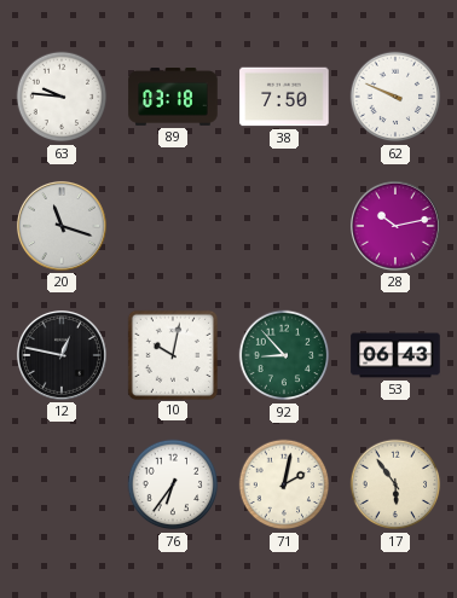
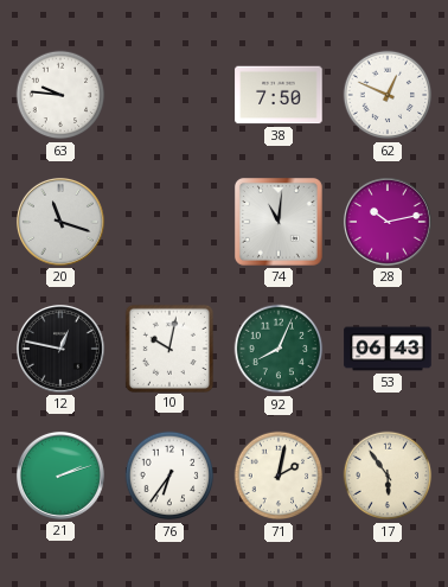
89: 03:18 -> none
62: 9:49 -> 12:49
74: none -> 11:01
92: 8:53 -> 8:04
21: none -> 2:12
